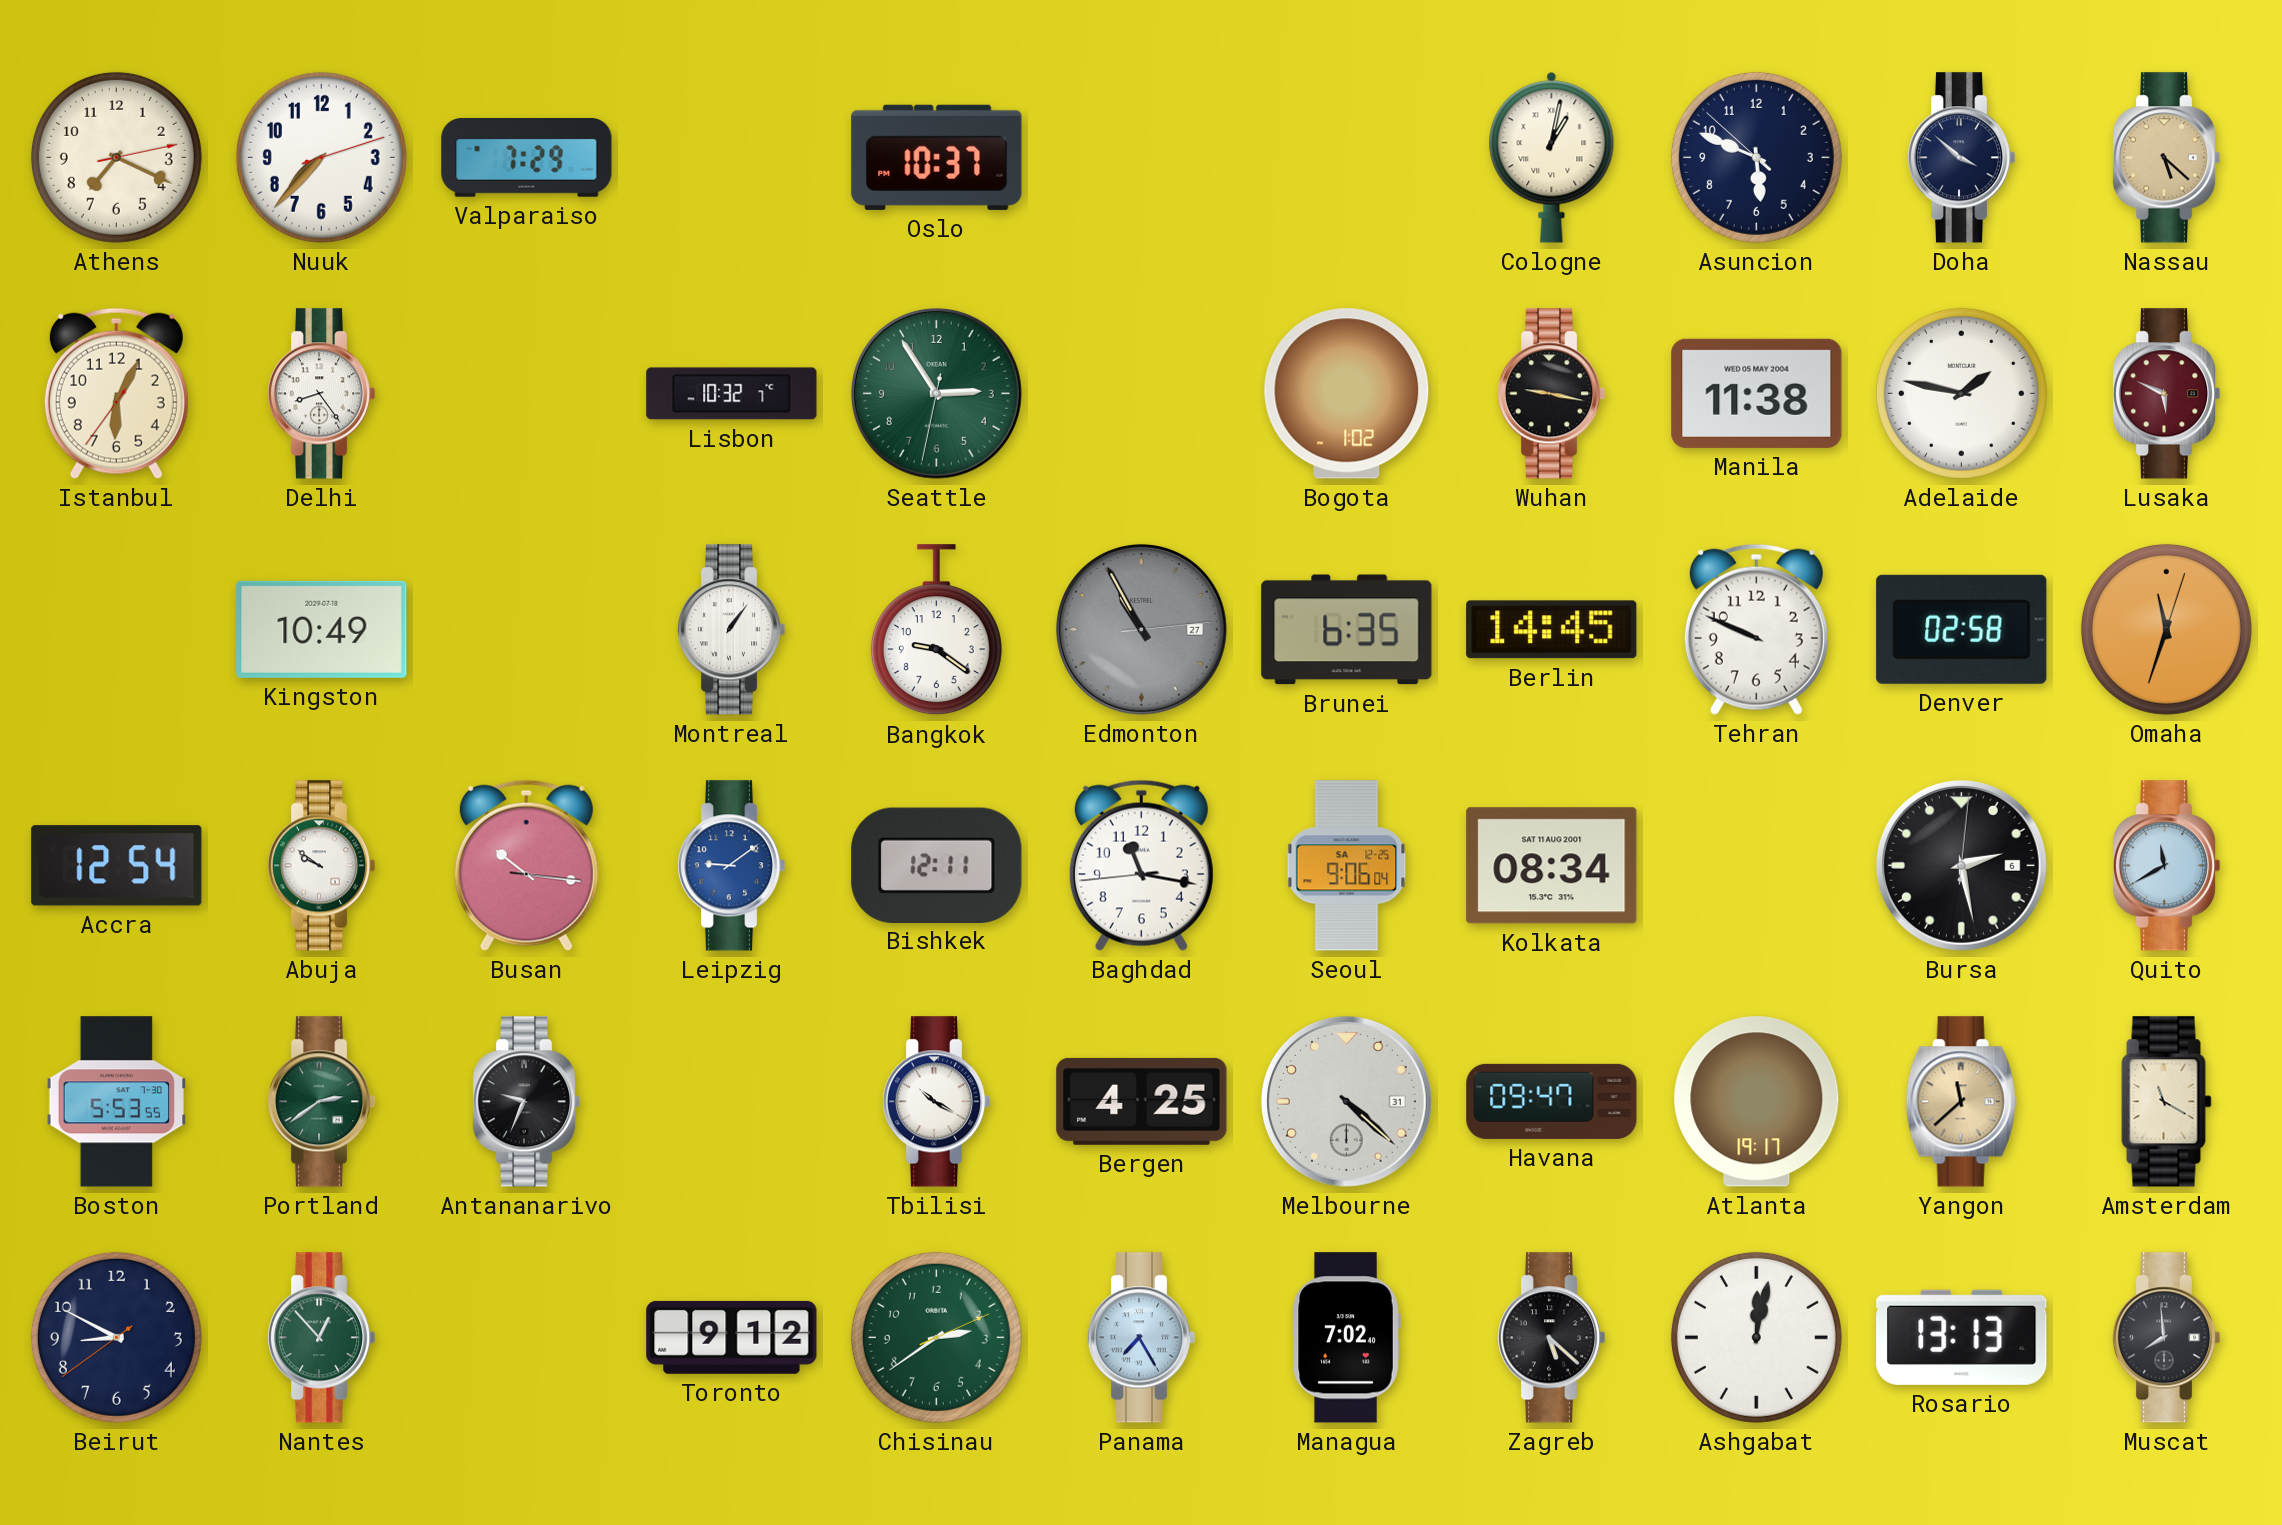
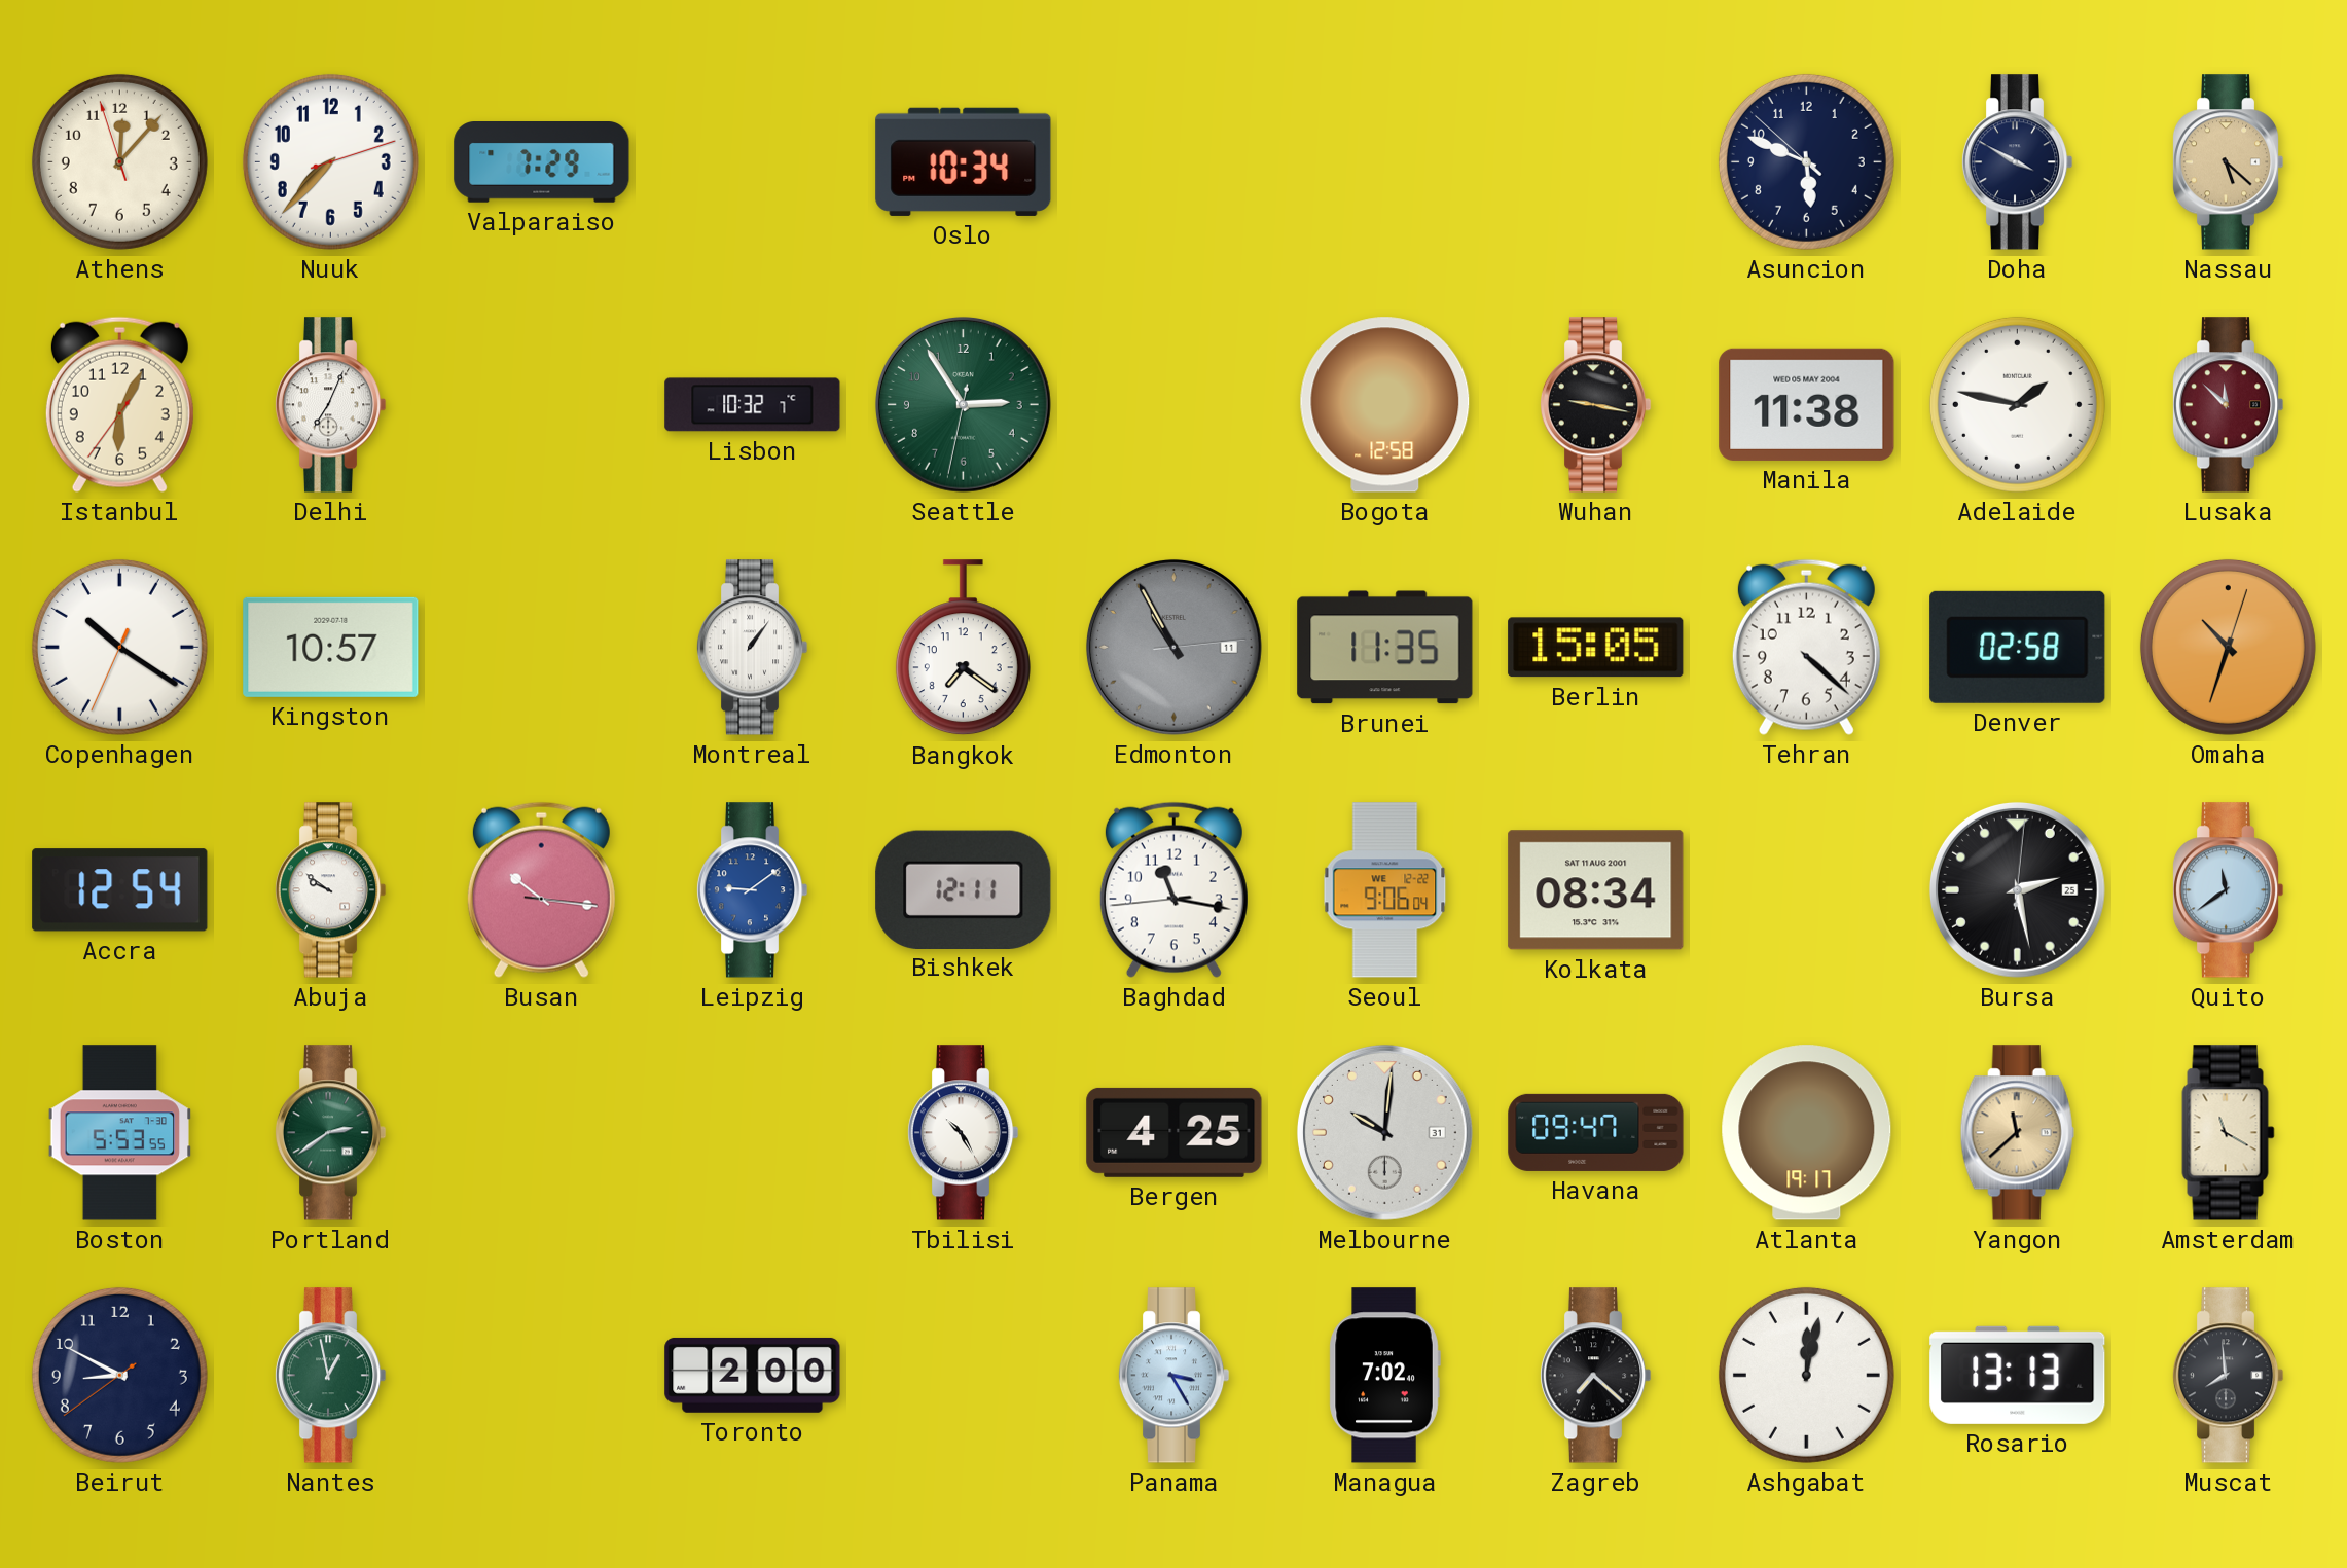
Athens: 7:19 -> 12:06
Oslo: 10:37 -> 10:34
Cologne: 1:02 -> none
Doha: 3:52 -> 3:50
Delhi: 8:24 -> 7:04
Bogota: 1:02 -> 12:58
Lusaka: 5:49 -> 11:52
Copenhagen: none -> 10:20
Kingston: 10:49 -> 10:57
Bangkok: 9:21 -> 7:21
Edmonton date: 27 -> 11
Brunei: 6:35 -> 11:35
Berlin: 14:45 -> 15:05
Tehran: 9:49 -> 4:22
Omaha: 11:33 -> 10:33
Seoul date: SA 12-25 -> WE 12-22
Bursa date: 6 -> 25
Quito: 11:40 -> 11:39
Antananarivo: 9:34 -> none
Tbilisi: 10:20 -> 10:25
Melbourne: 4:22 -> 10:01
Nantes: 12:53 -> 12:58
Toronto: 9:12 -> 2:00
Chisinau: 2:39 -> none
Panama: 7:25 -> 3:25
Zagreb: 5:22 -> 7:22
